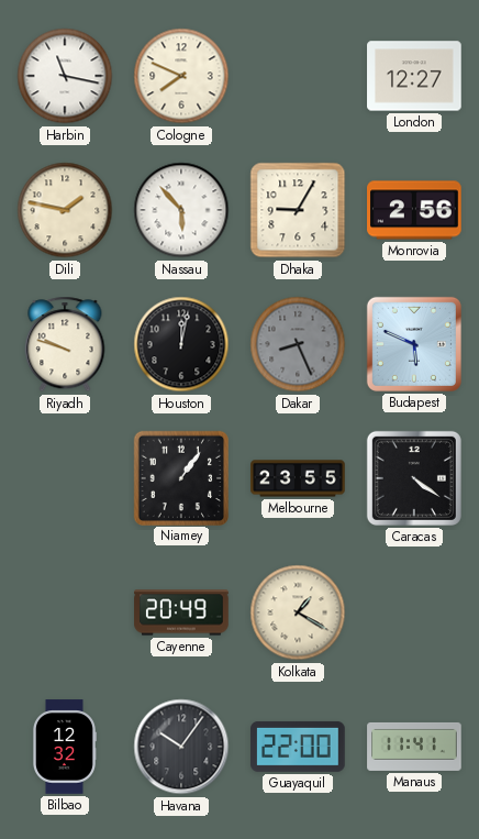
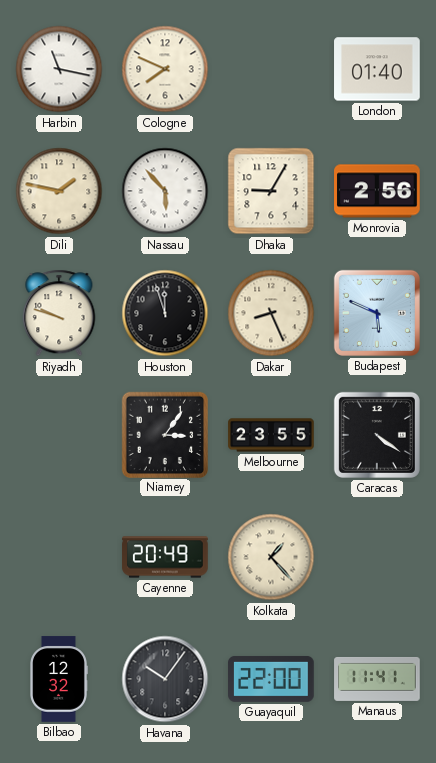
London: 12:27 -> 01:40
Houston: 12:02 -> 11:57
Dakar dial: grey -> cream
Niamey: 1:06 -> 3:06
Kolkata: 1:20 -> 1:23
